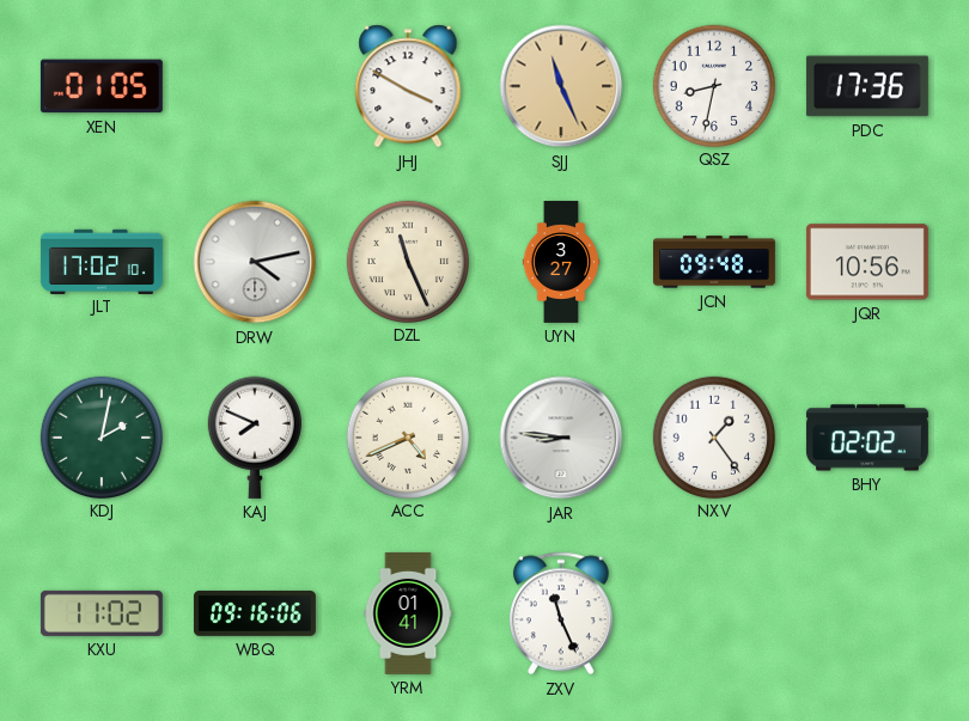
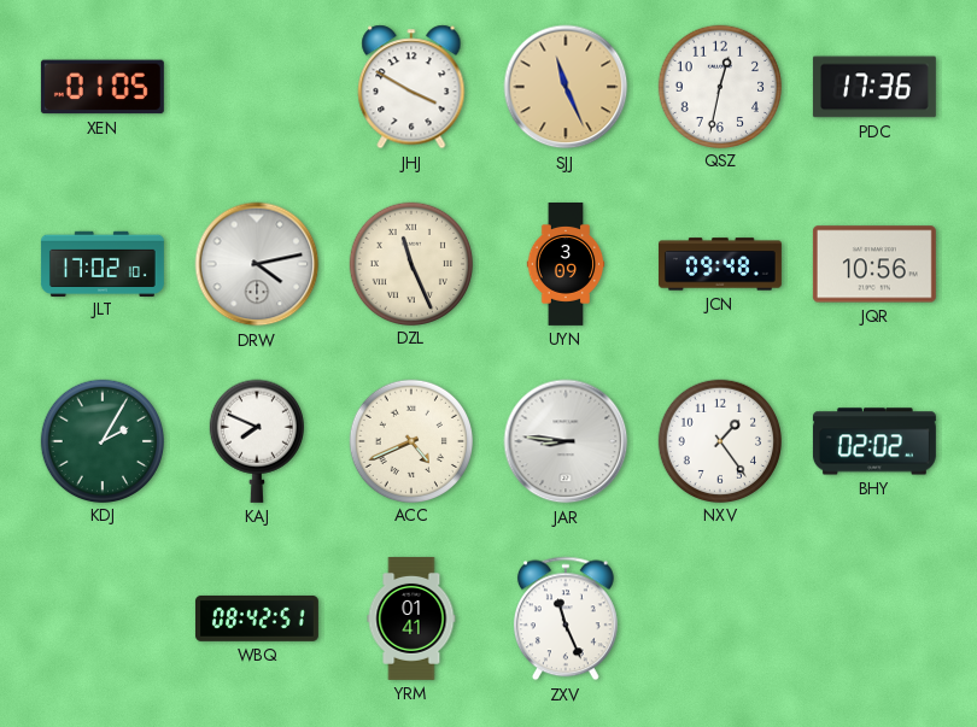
QSZ: 8:32 -> 12:32
UYN: 3:27 -> 3:09
KDJ: 2:02 -> 2:05
KXU: 11:02 -> none
WBQ: 09:16 -> 08:42
